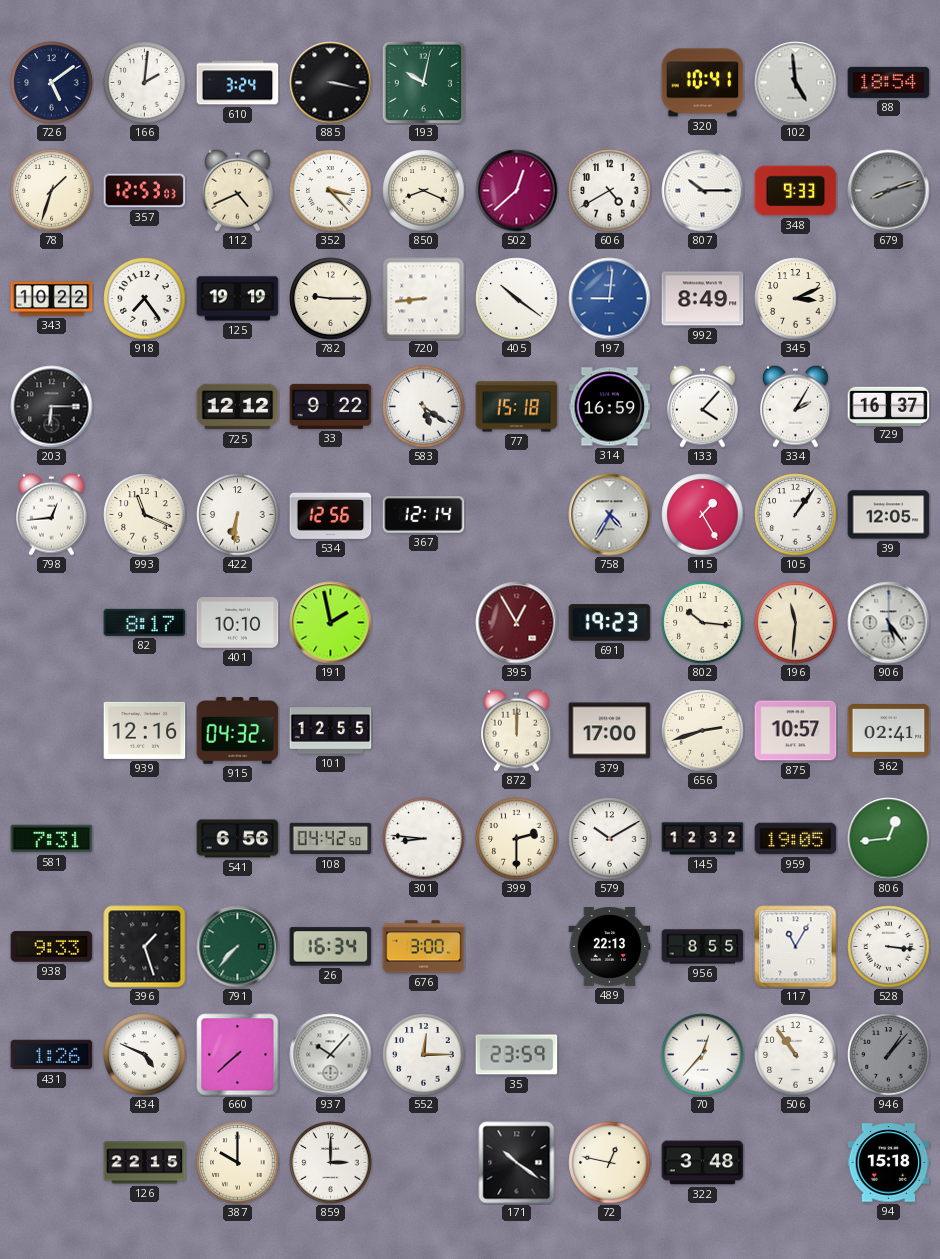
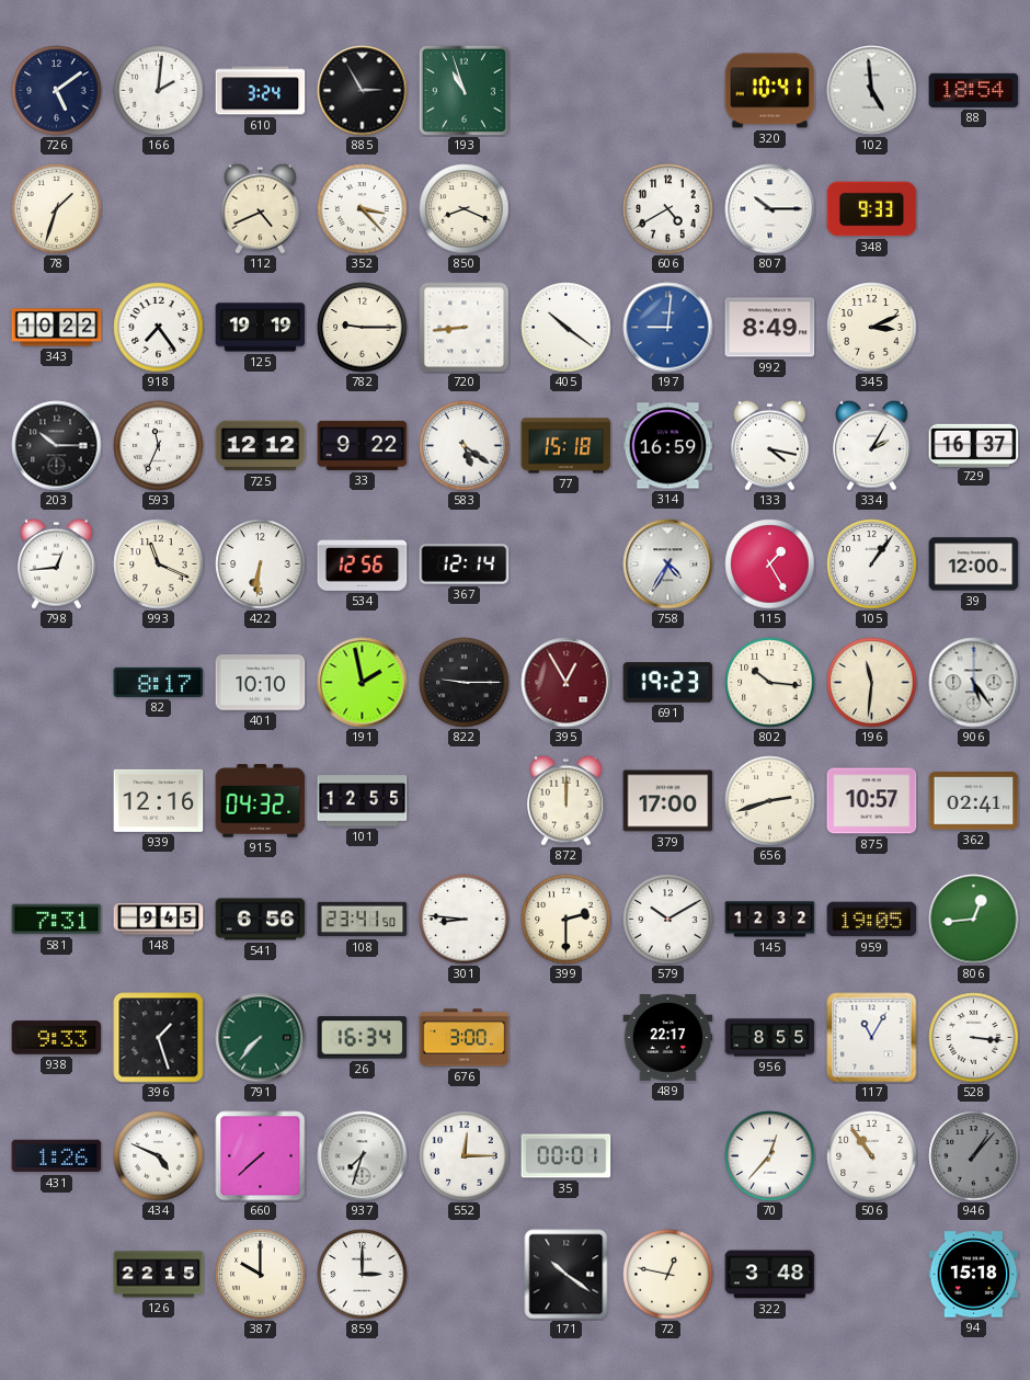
885: 3:17 -> 2:55
193: 10:02 -> 10:57
357: 12:53 -> none
502: 12:38 -> none
679: 8:12 -> none
203: 6:15 -> 10:15
593: none -> 11:34
133: 4:07 -> 4:17
39: 12:05 -> 12:00
822: none -> 9:15
148: none -> 9:45
108: 04:42 -> 23:41
489: 22:13 -> 22:17
937: 10:07 -> 7:33
35: 23:59 -> 00:01
